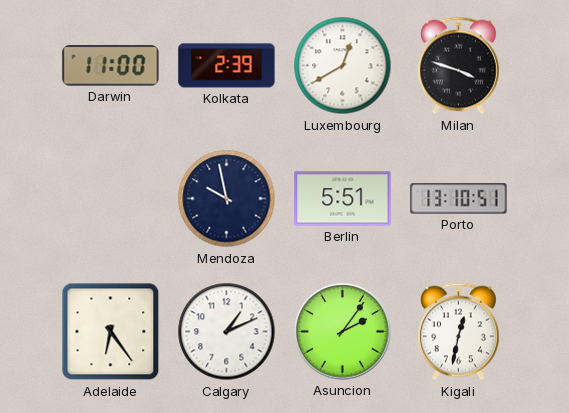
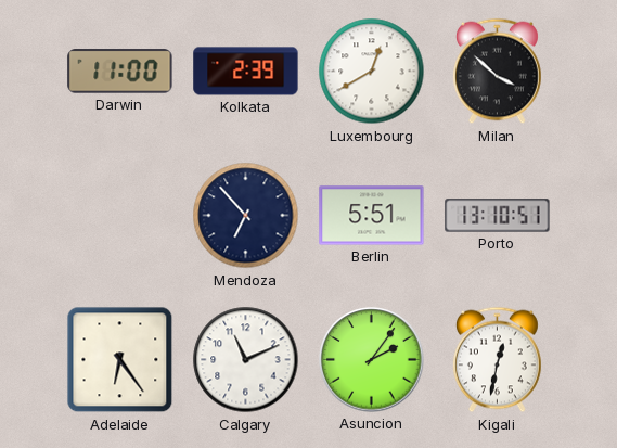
Milan: 3:48 -> 3:52
Mendoza: 9:58 -> 6:53
Calgary: 1:11 -> 11:11
